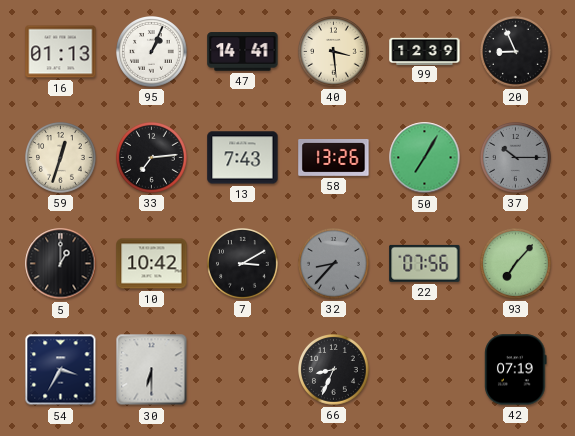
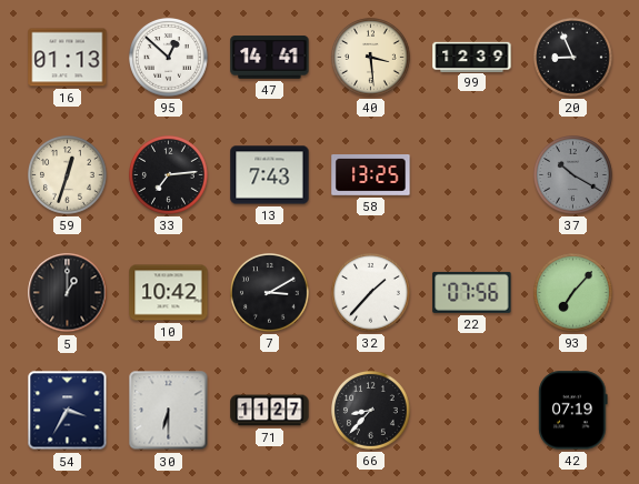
95: 1:04 -> 12:52
58: 13:26 -> 13:25
50: 7:05 -> none
37: 10:15 -> 10:20
32: 8:37 -> 1:37
32 dial: grey -> white
71: none -> 11:27
66: 8:34 -> 8:37
